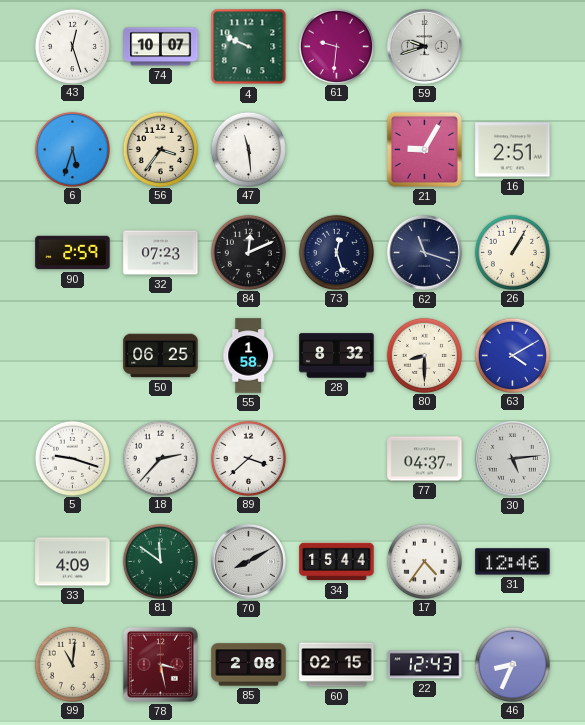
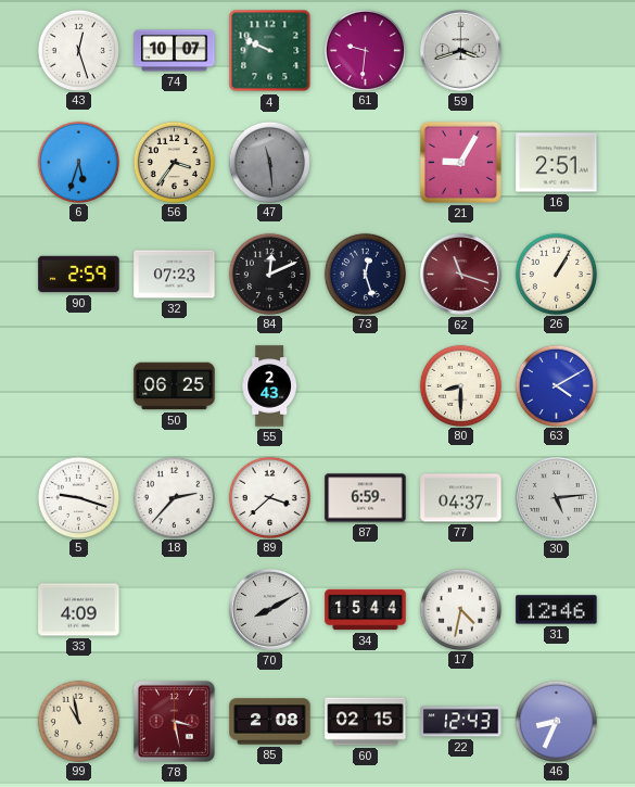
59: 9:42 -> 3:42
47 dial: white -> grey
62 dial: navy -> burgundy
55: 1:58 -> 2:43
28: 8:32 -> none
87: none -> 6:59
81: 11:51 -> none
17: 4:36 -> 4:32
99: 11:01 -> 10:58
